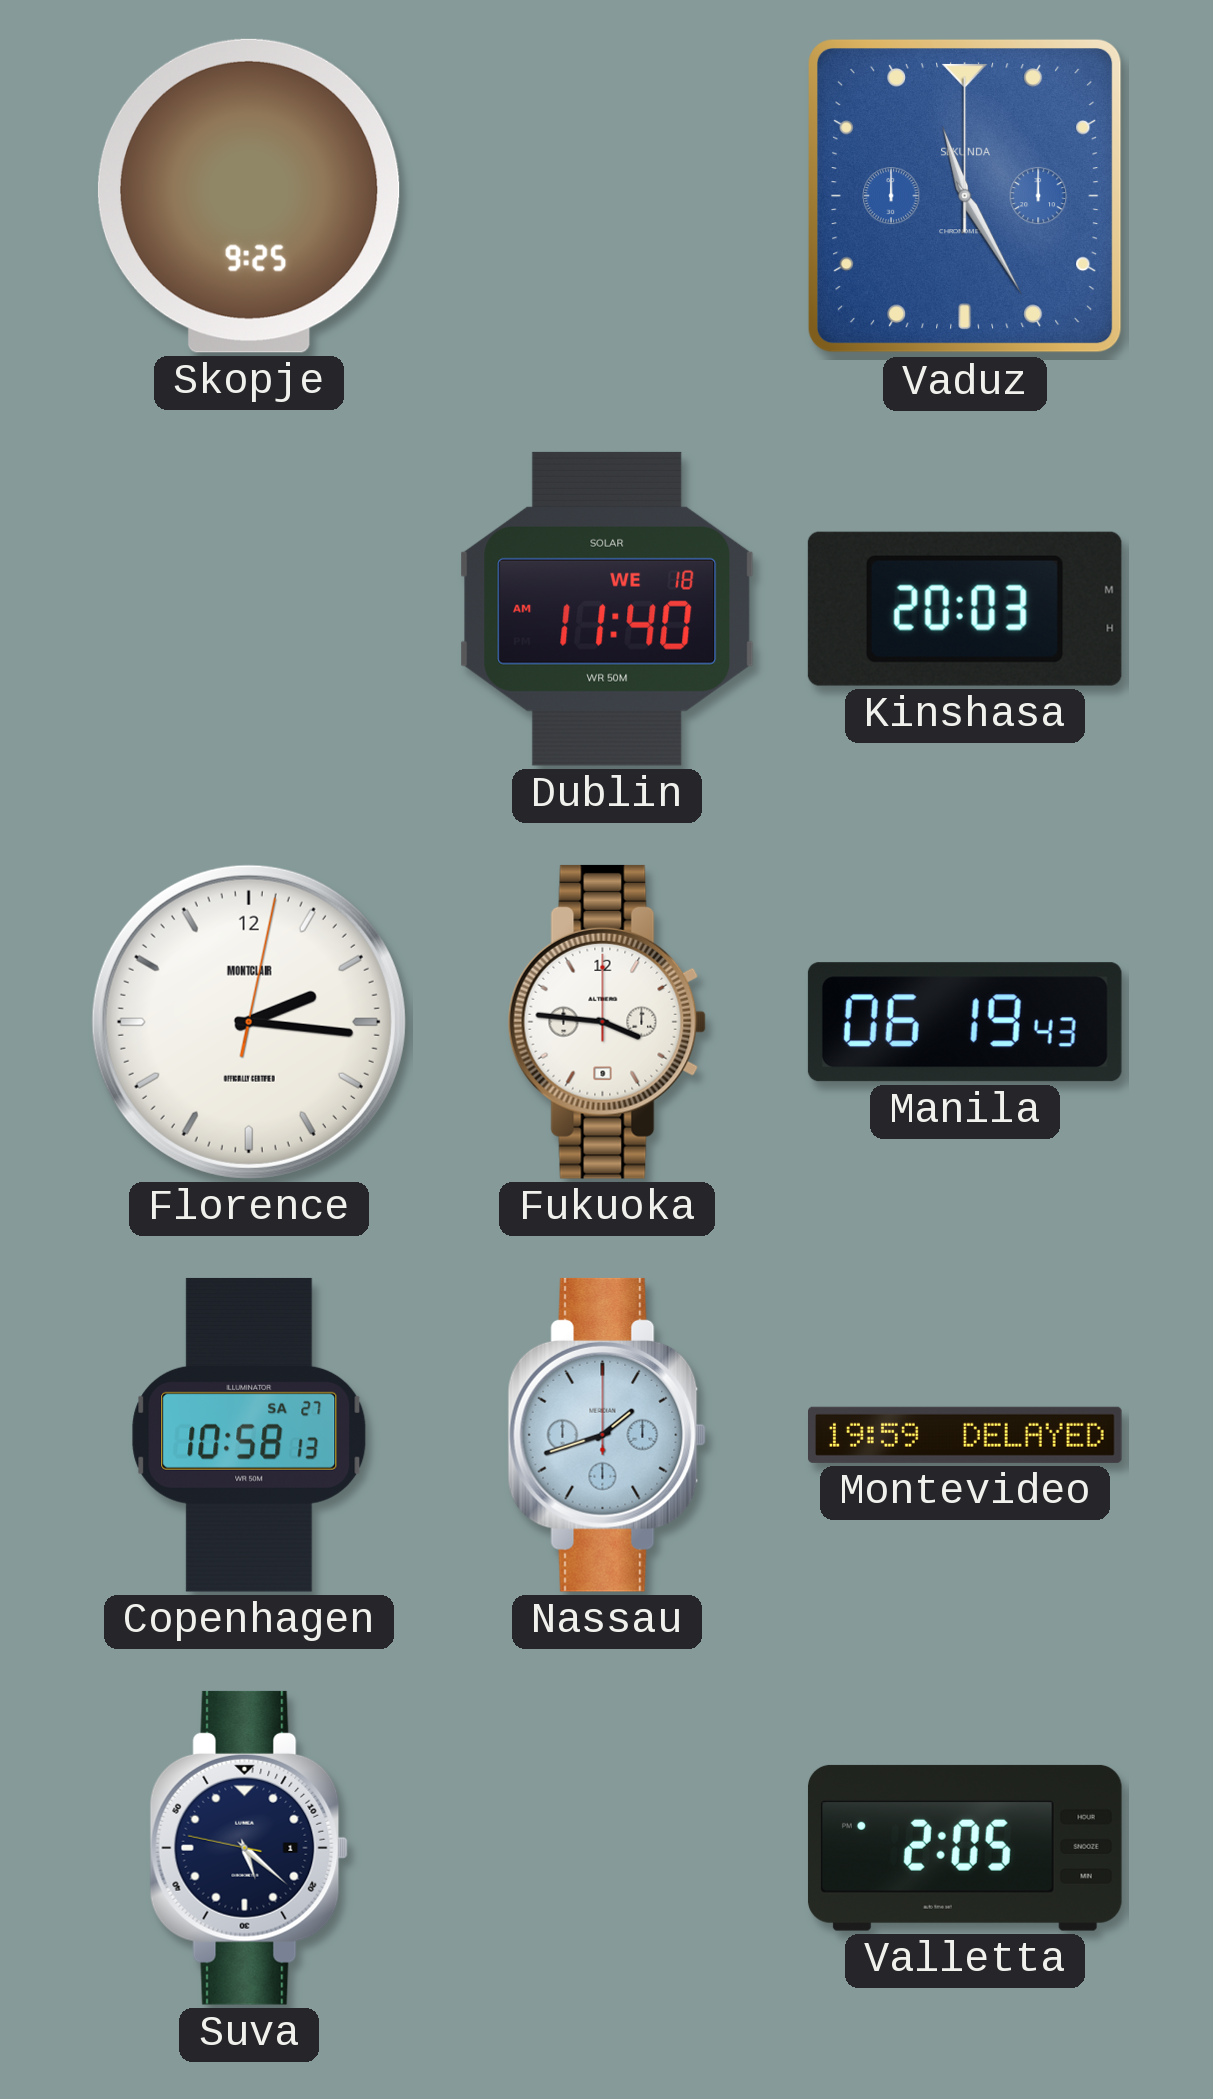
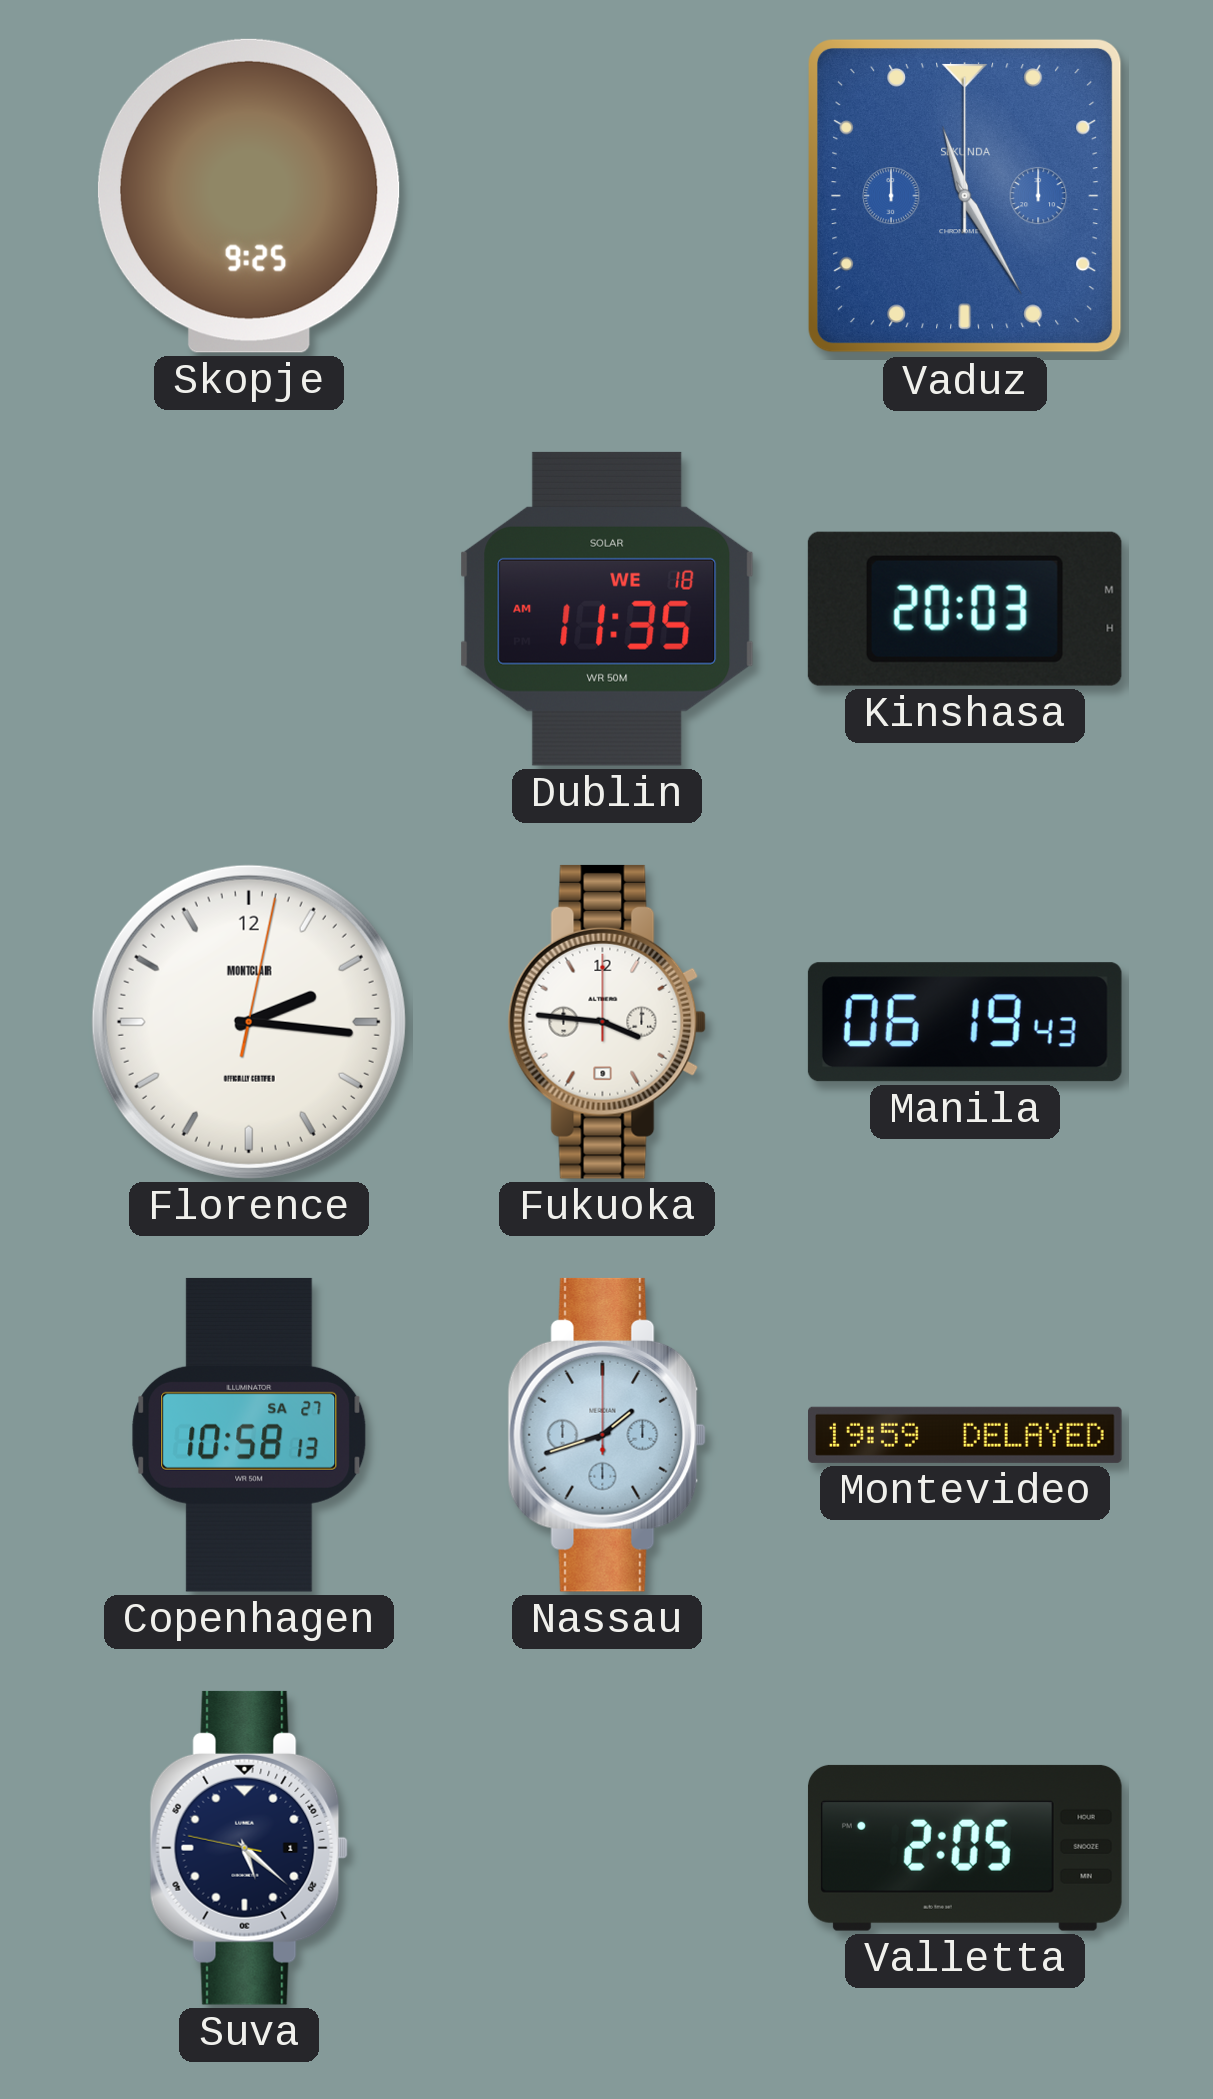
Dublin: 11:40 -> 11:35
